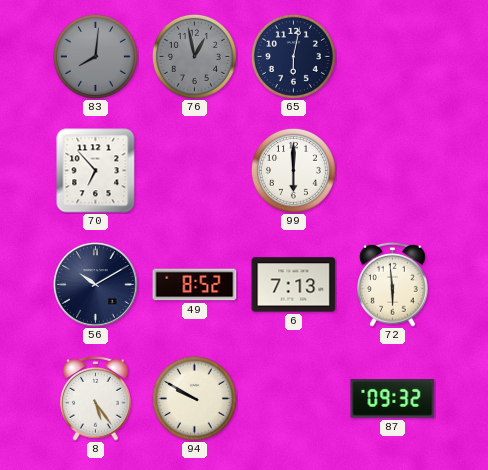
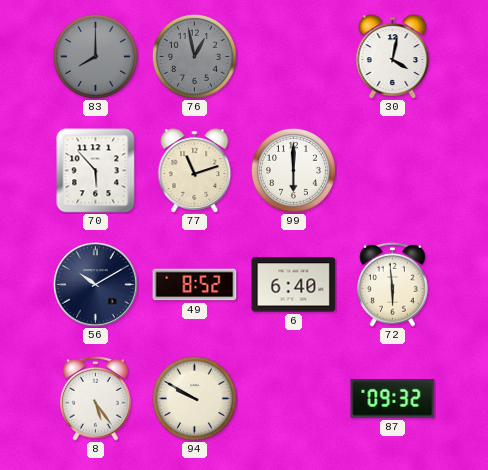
83: 8:01 -> 8:00
65: 6:02 -> none
30: none -> 4:02
70: 6:53 -> 5:53
77: none -> 11:12
6: 7:13 -> 6:40
